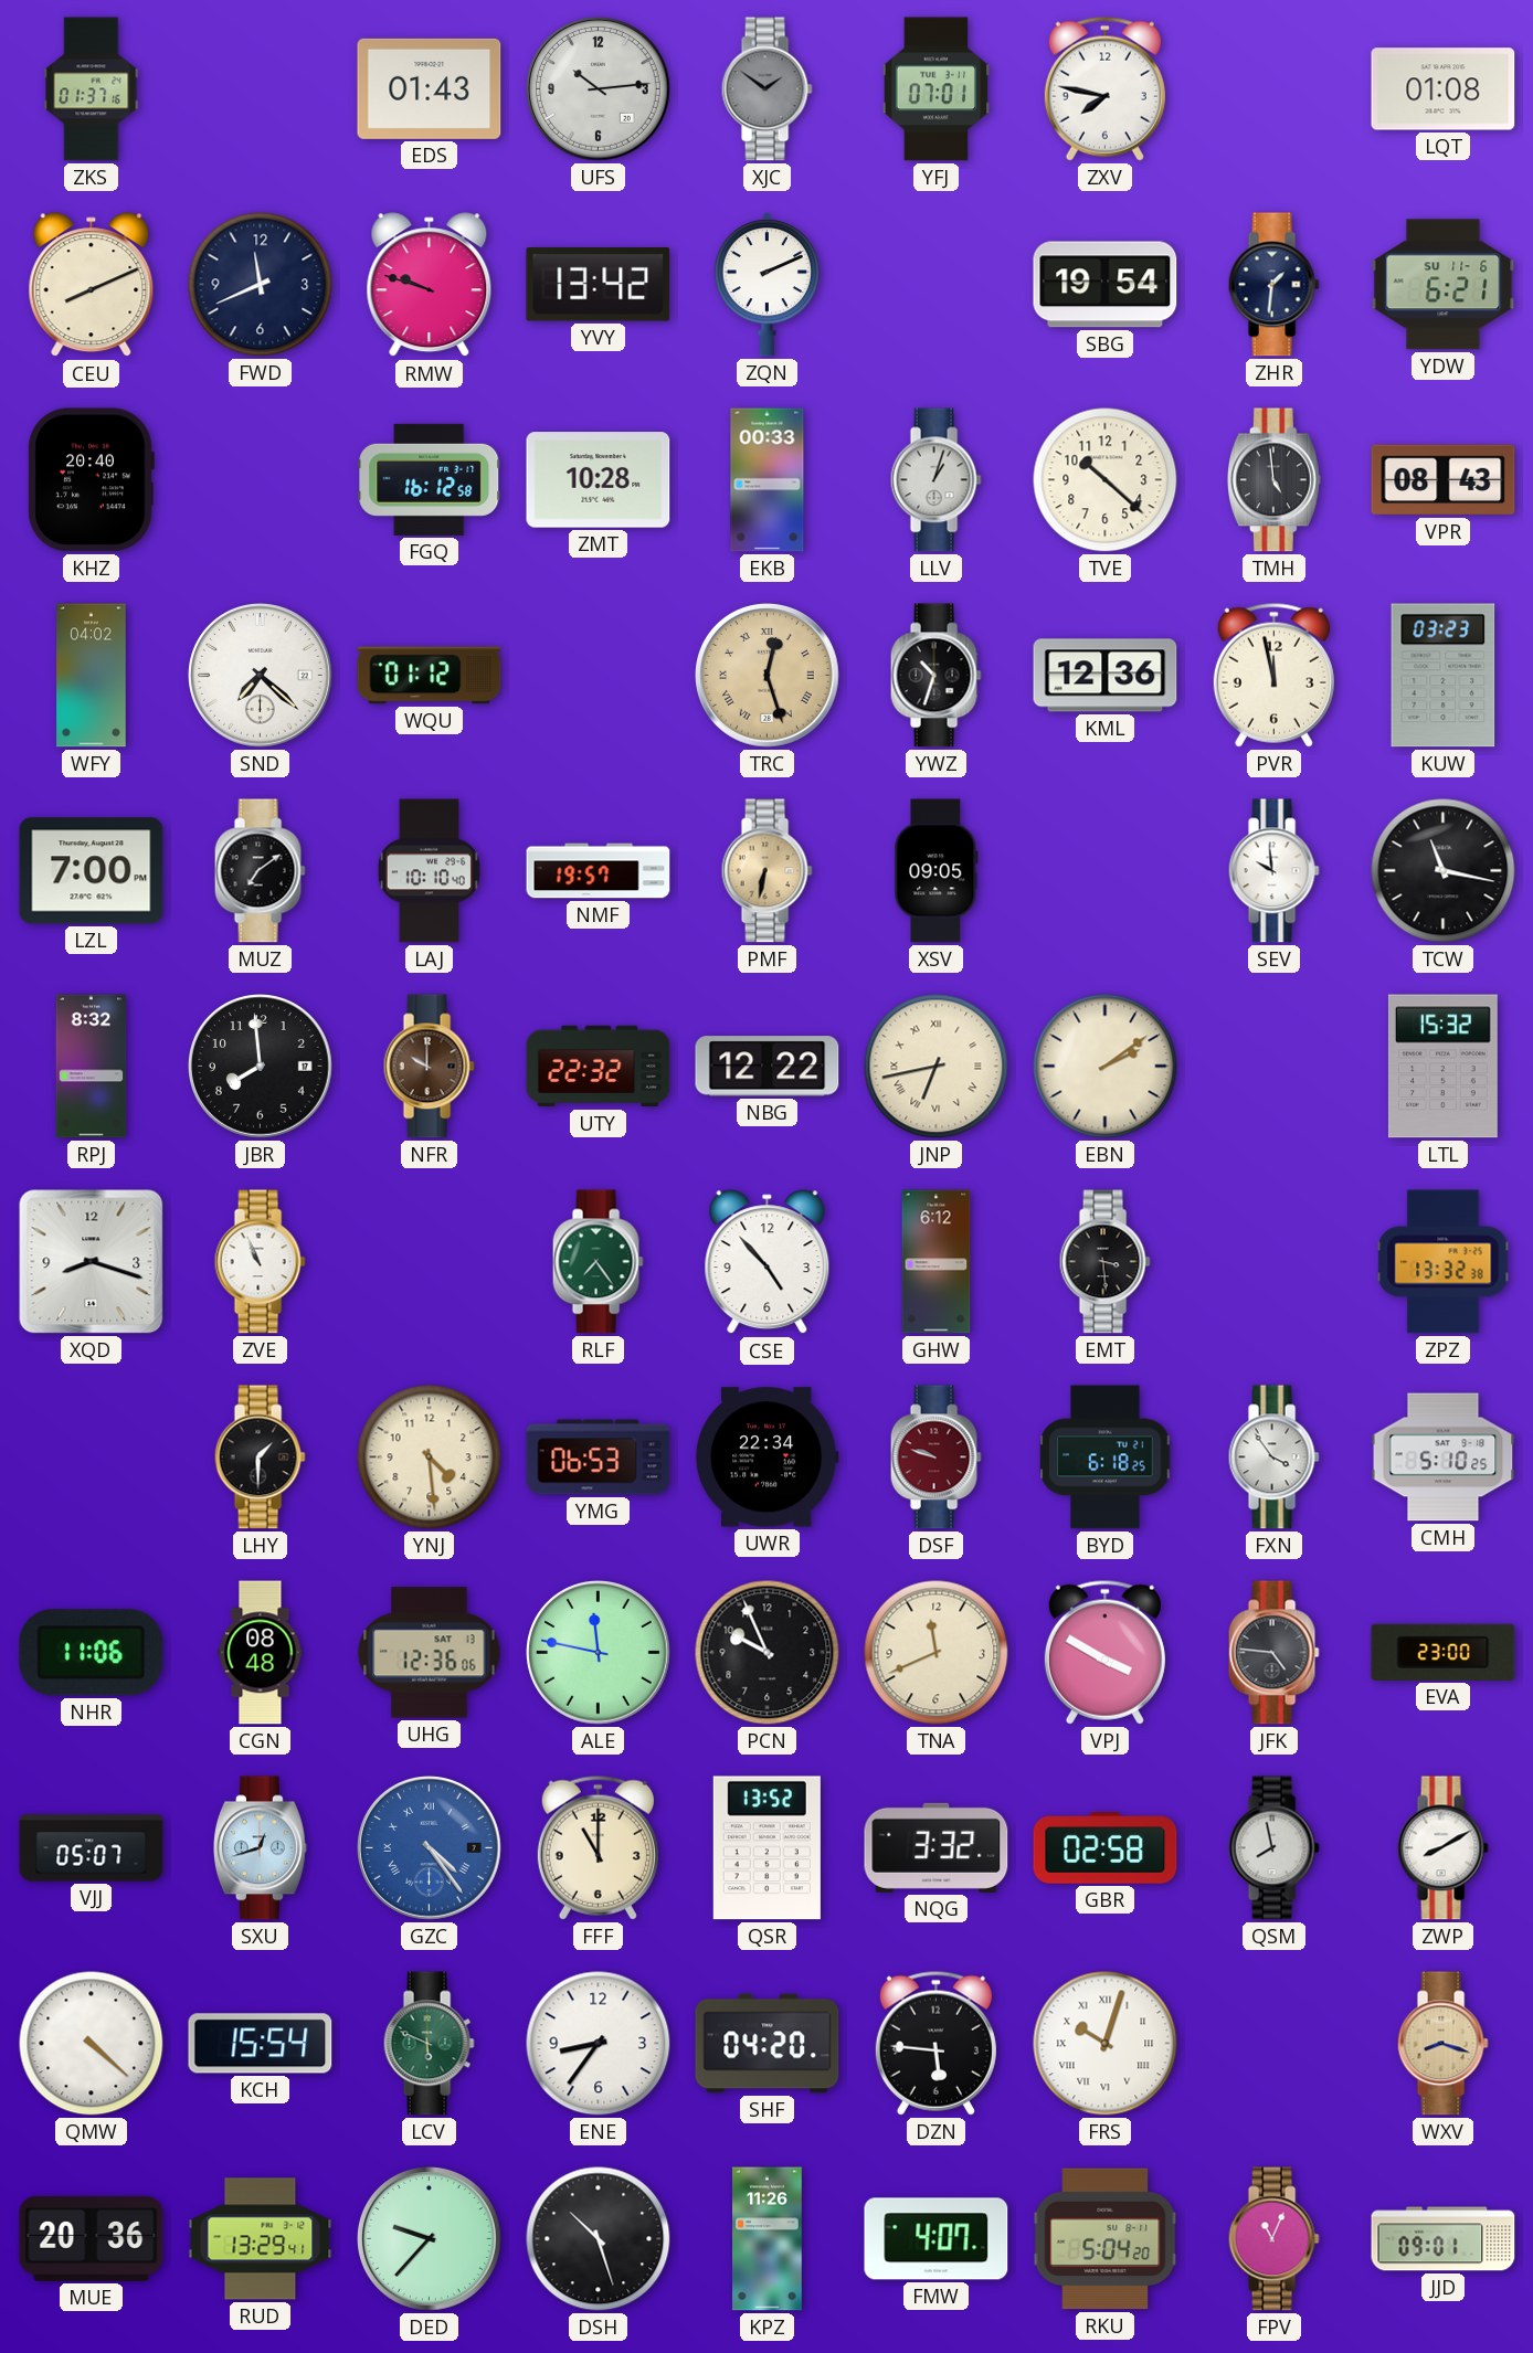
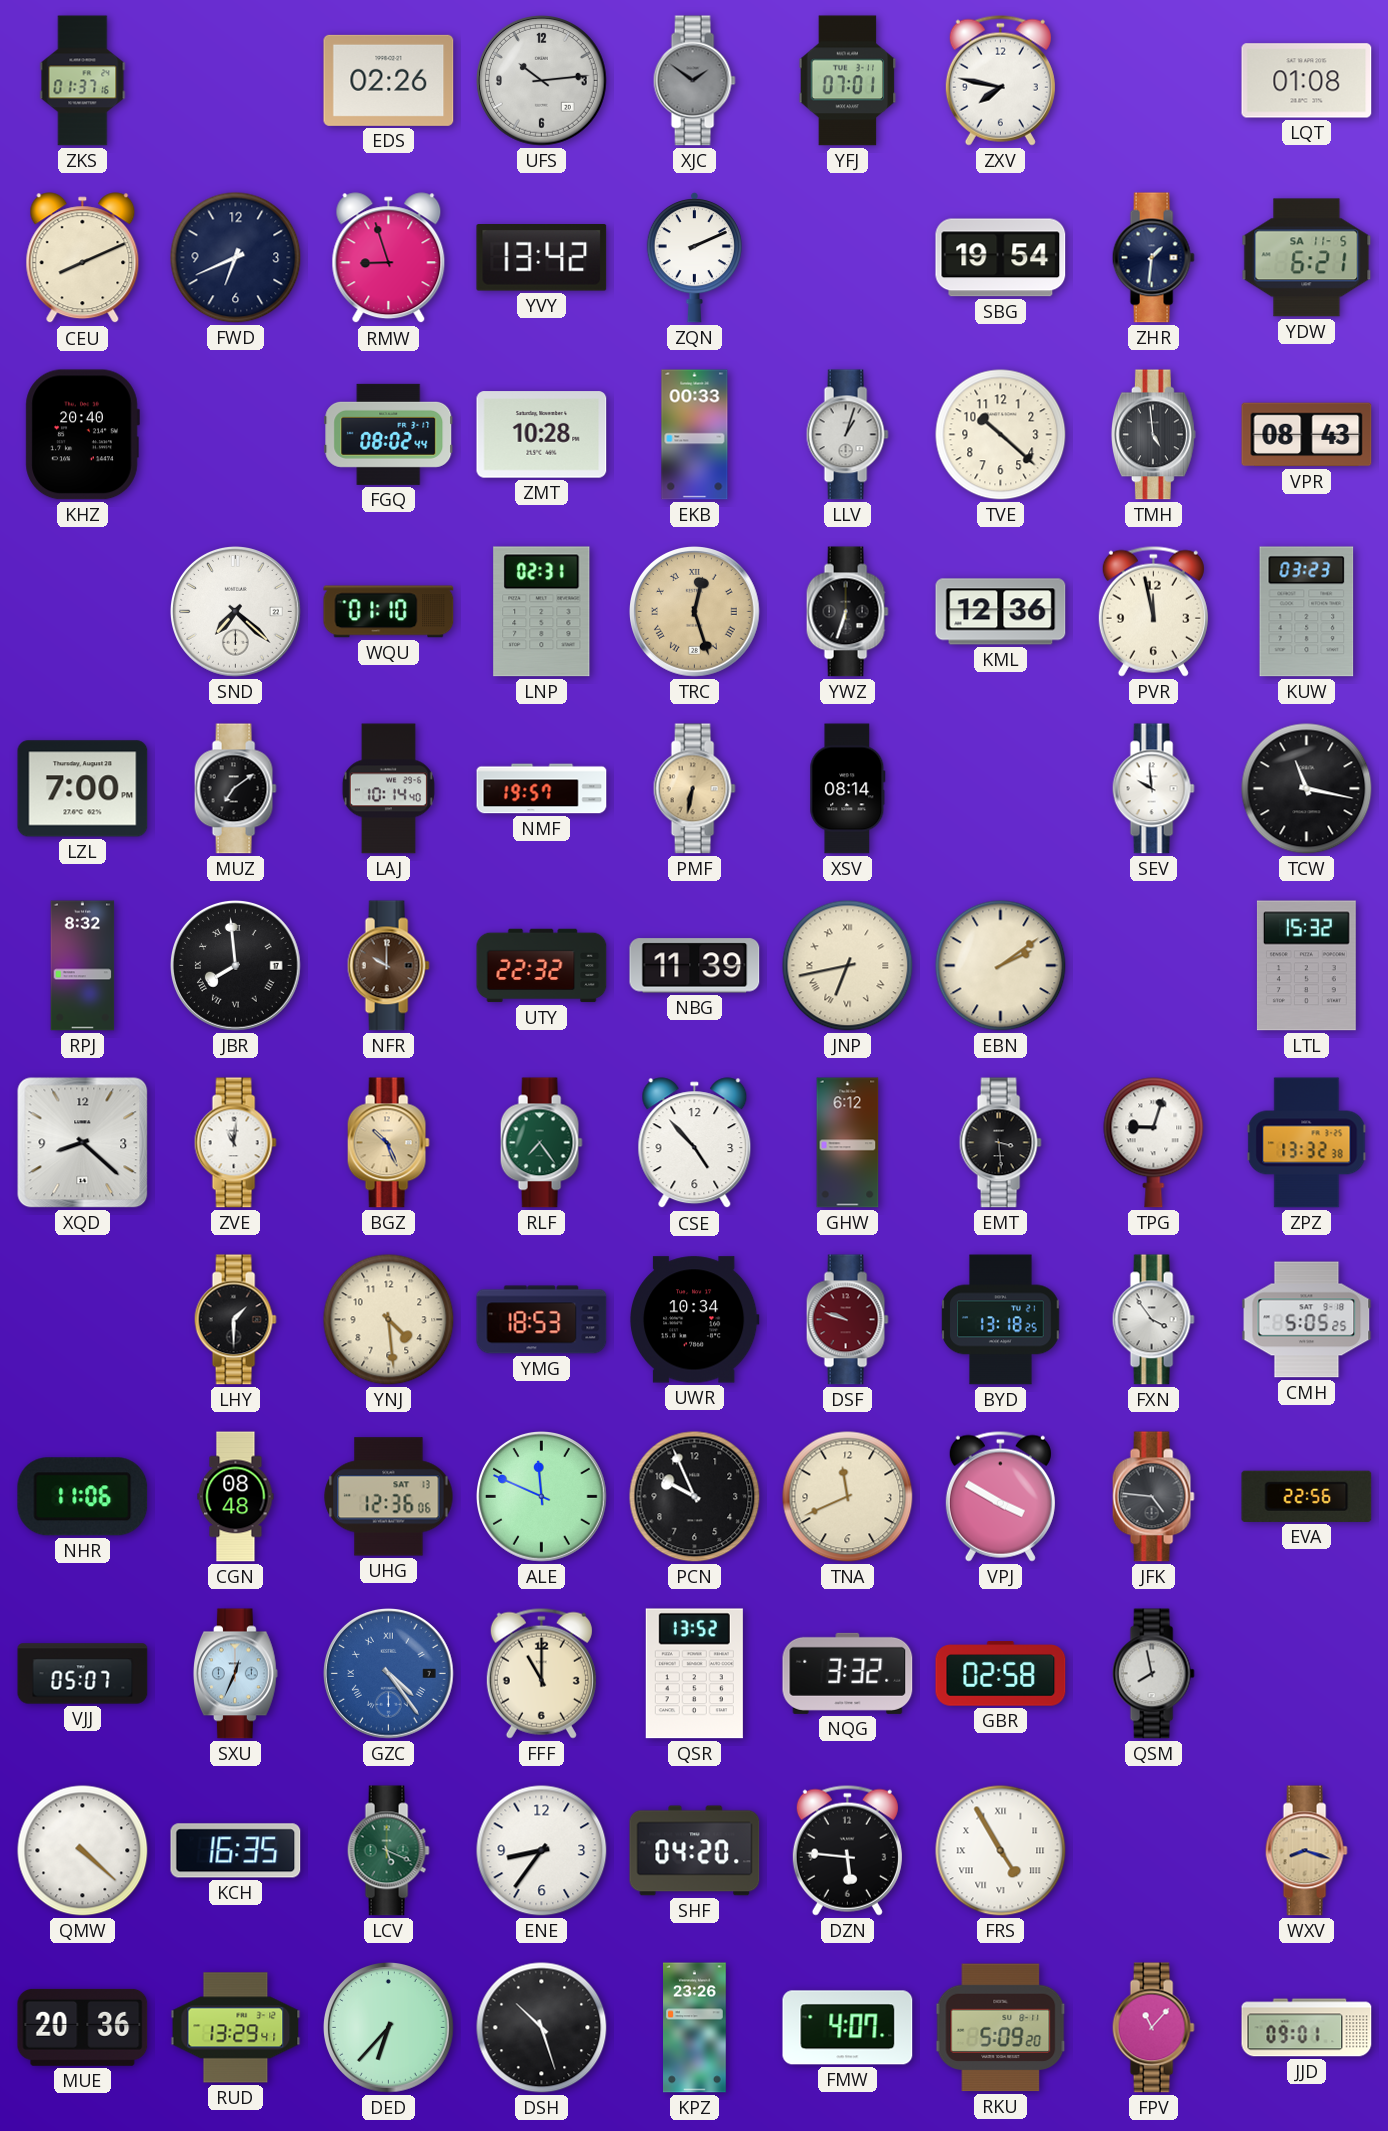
EDS: 01:43 -> 02:26
FWD: 11:41 -> 6:41
RMW: 9:48 -> 8:57
YDW date: SU 11-6 -> SA 11-5
FGQ: 16:12 -> 08:02
WFY: 04:02 -> none
WQU: 01:12 -> 01:10
LNP: none -> 02:31
YWZ: 10:33 -> 6:33
LAJ: 10:10 -> 10:14
XSV: 09:05 -> 08:14
JBR numerals: Arabic -> Roman
NBG: 12:22 -> 11:39
XQD: 8:18 -> 8:22
ZVE: 10:56 -> 11:01
BGZ: none -> 10:26
TPG: none -> 9:03
YMG: 06:53 -> 18:53
UWR: 22:34 -> 10:34
BYD: 6:18 -> 13:18
CMH: 5:10 -> 5:05
ALE: 11:47 -> 11:49
EVA: 23:00 -> 22:56
SXU: 12:42 -> 12:34
ZWP: 8:10 -> none
KCH: 15:54 -> 16:35
LCV: 5:49 -> 5:19
FRS: 10:03 -> 4:55
DED: 9:37 -> 6:37
KPZ: 11:26 -> 23:26
RKU: 5:04 -> 5:09
FPV: 11:04 -> 11:07
